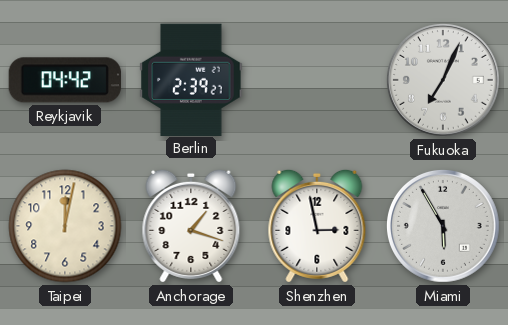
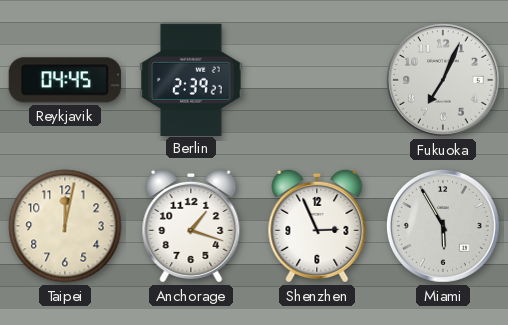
Reykjavik: 04:42 -> 04:45
Shenzhen: 2:58 -> 2:56
